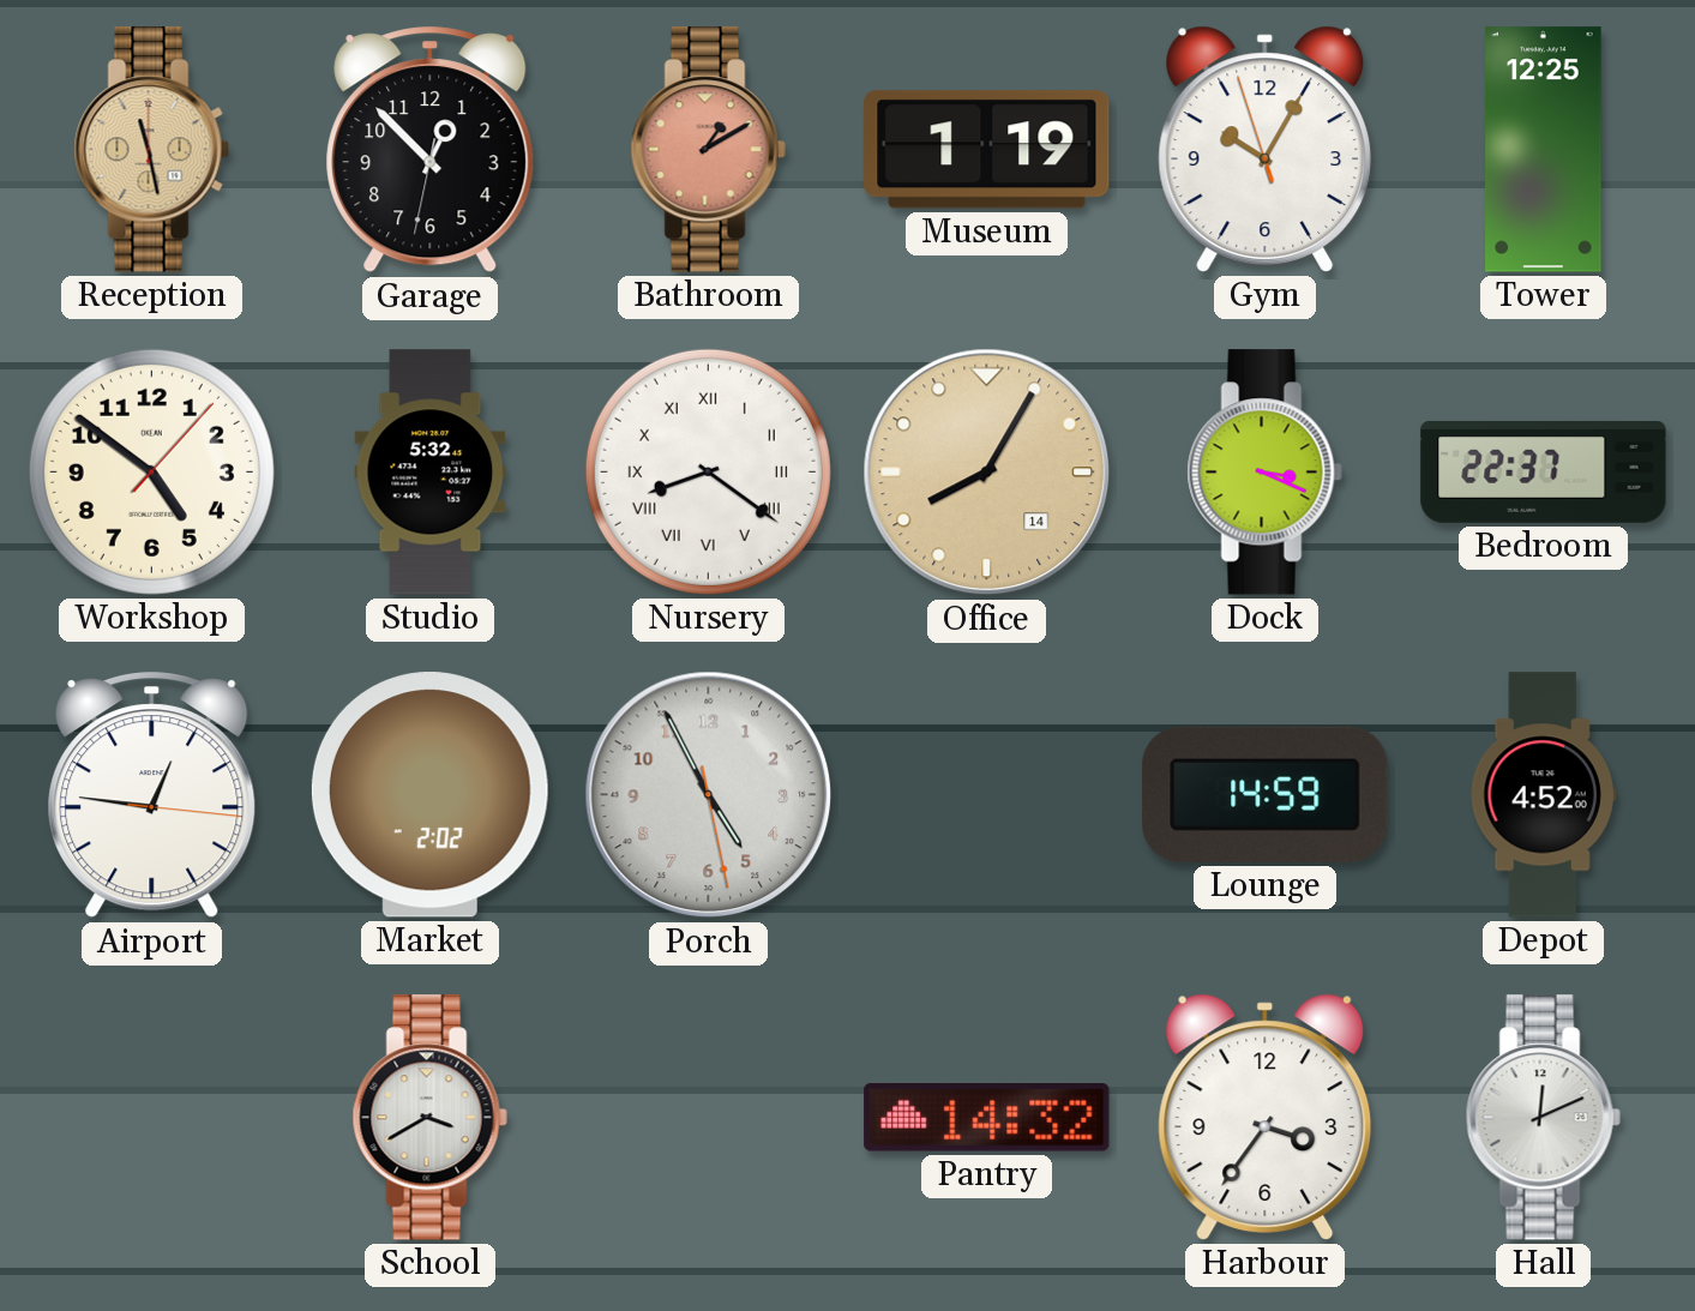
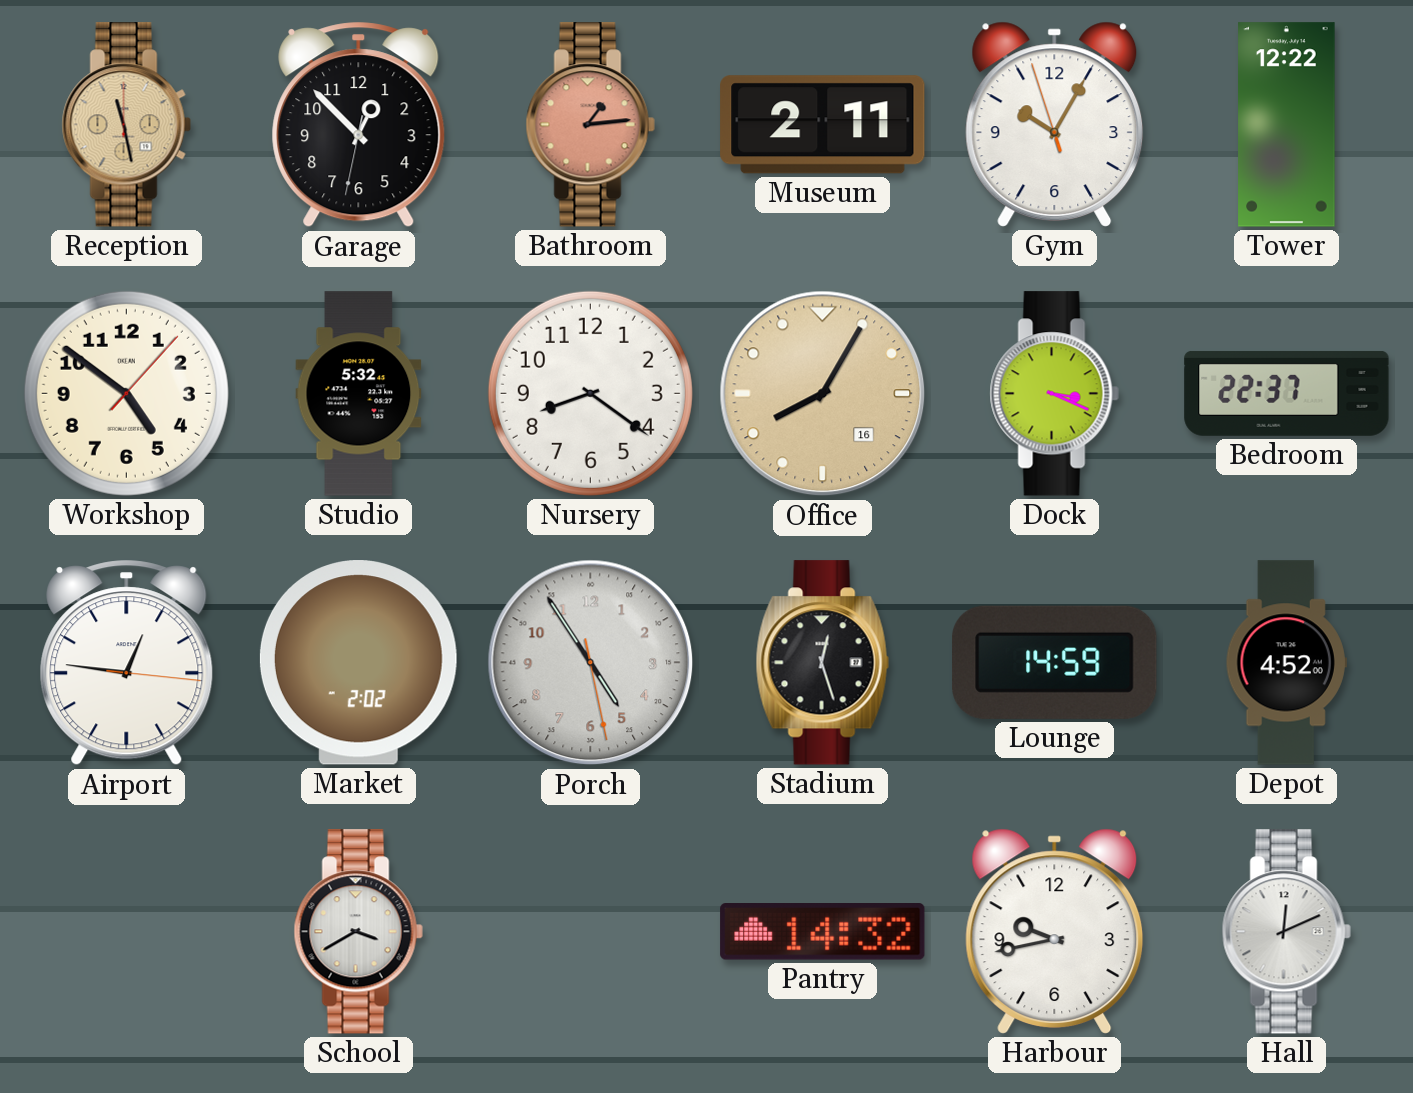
Bathroom: 1:10 -> 1:14
Museum: 1:19 -> 2:11
Tower: 12:25 -> 12:22
Nursery numerals: Roman -> Arabic
Office date: 14 -> 16
Porch: 4:55 -> 4:54
Stadium: none -> 12:27
Harbour: 3:36 -> 9:43
